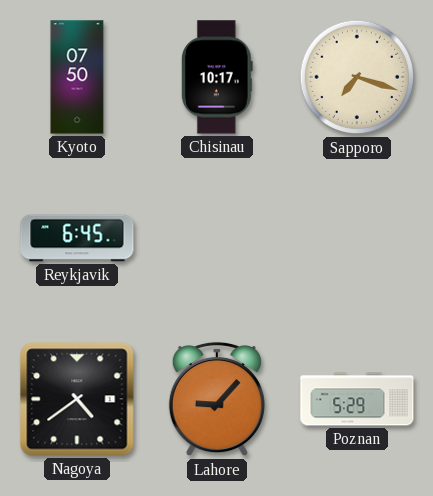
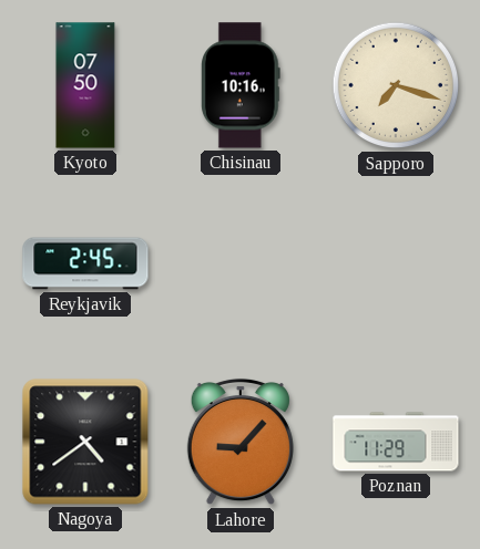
Chisinau: 10:17 -> 10:16
Reykjavik: 6:45 -> 2:45
Poznan: 5:29 -> 11:29
